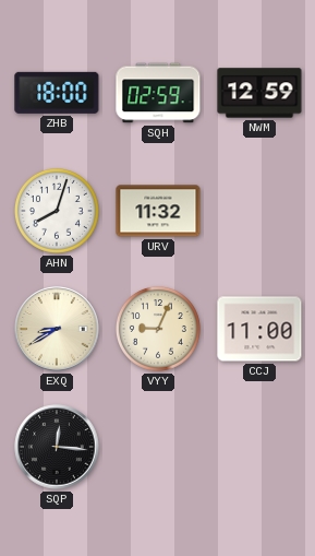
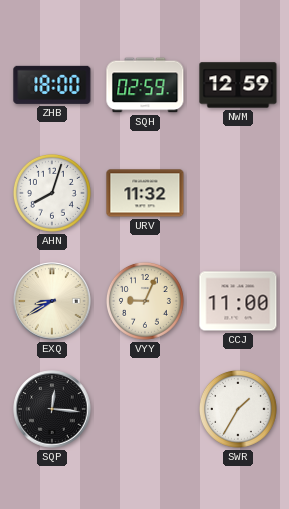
SWR: none -> 1:35
